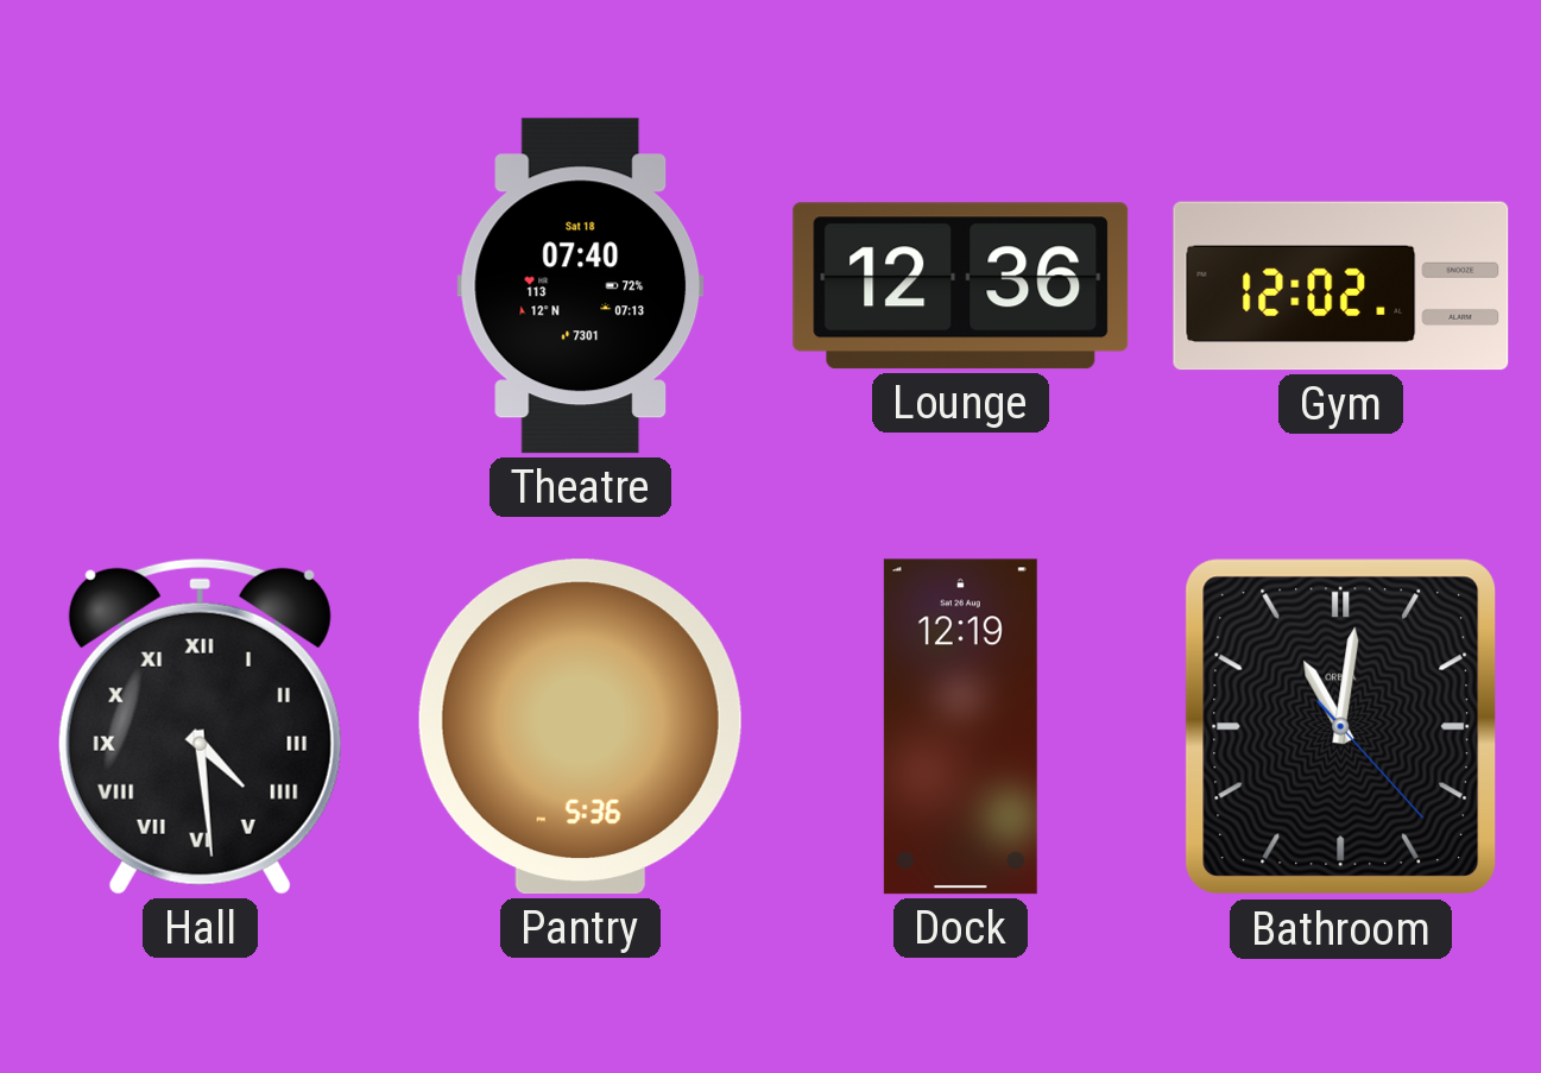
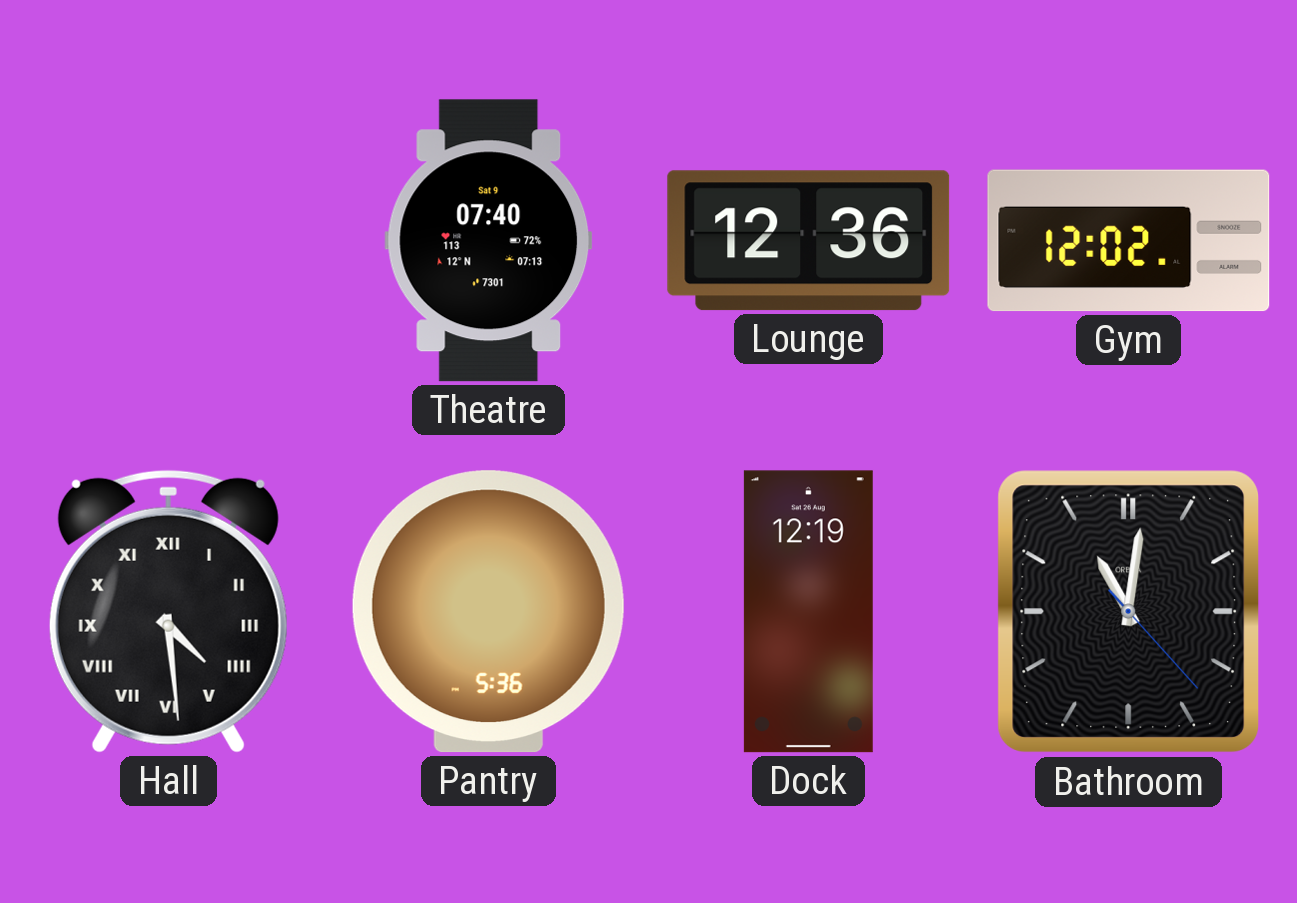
Theatre date: Sat 18 -> Sat 9
